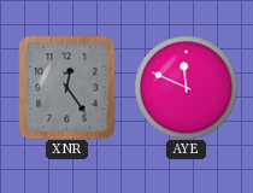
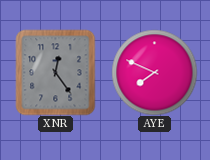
AYE: 11:49 -> 7:49
